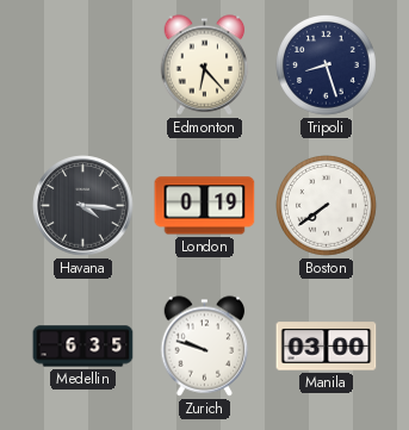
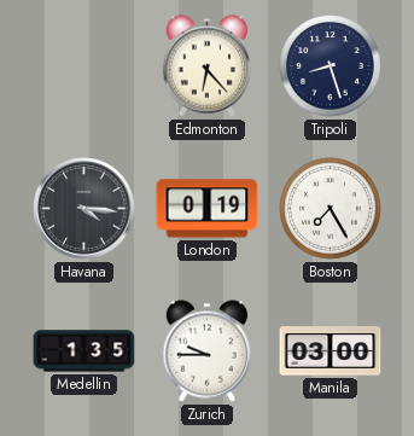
Boston: 7:39 -> 7:25
Medellin: 6:35 -> 1:35
Zurich: 9:48 -> 9:45
